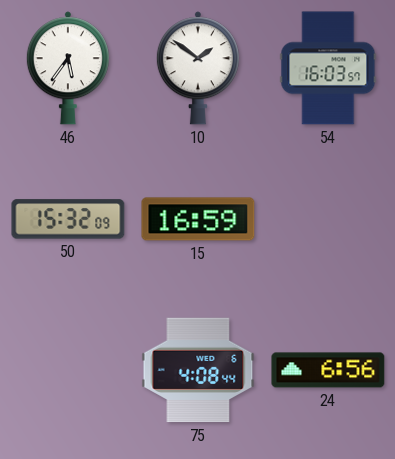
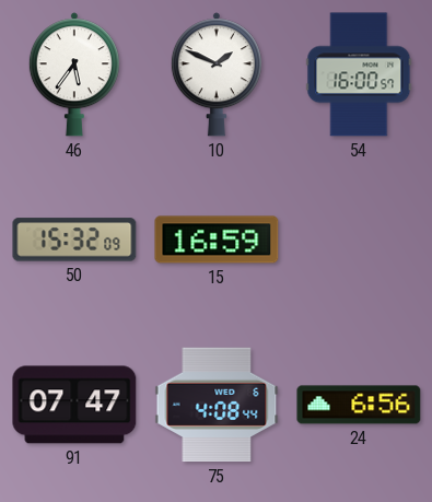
10: 1:51 -> 1:49
54: 16:03 -> 16:00
91: none -> 07:47
